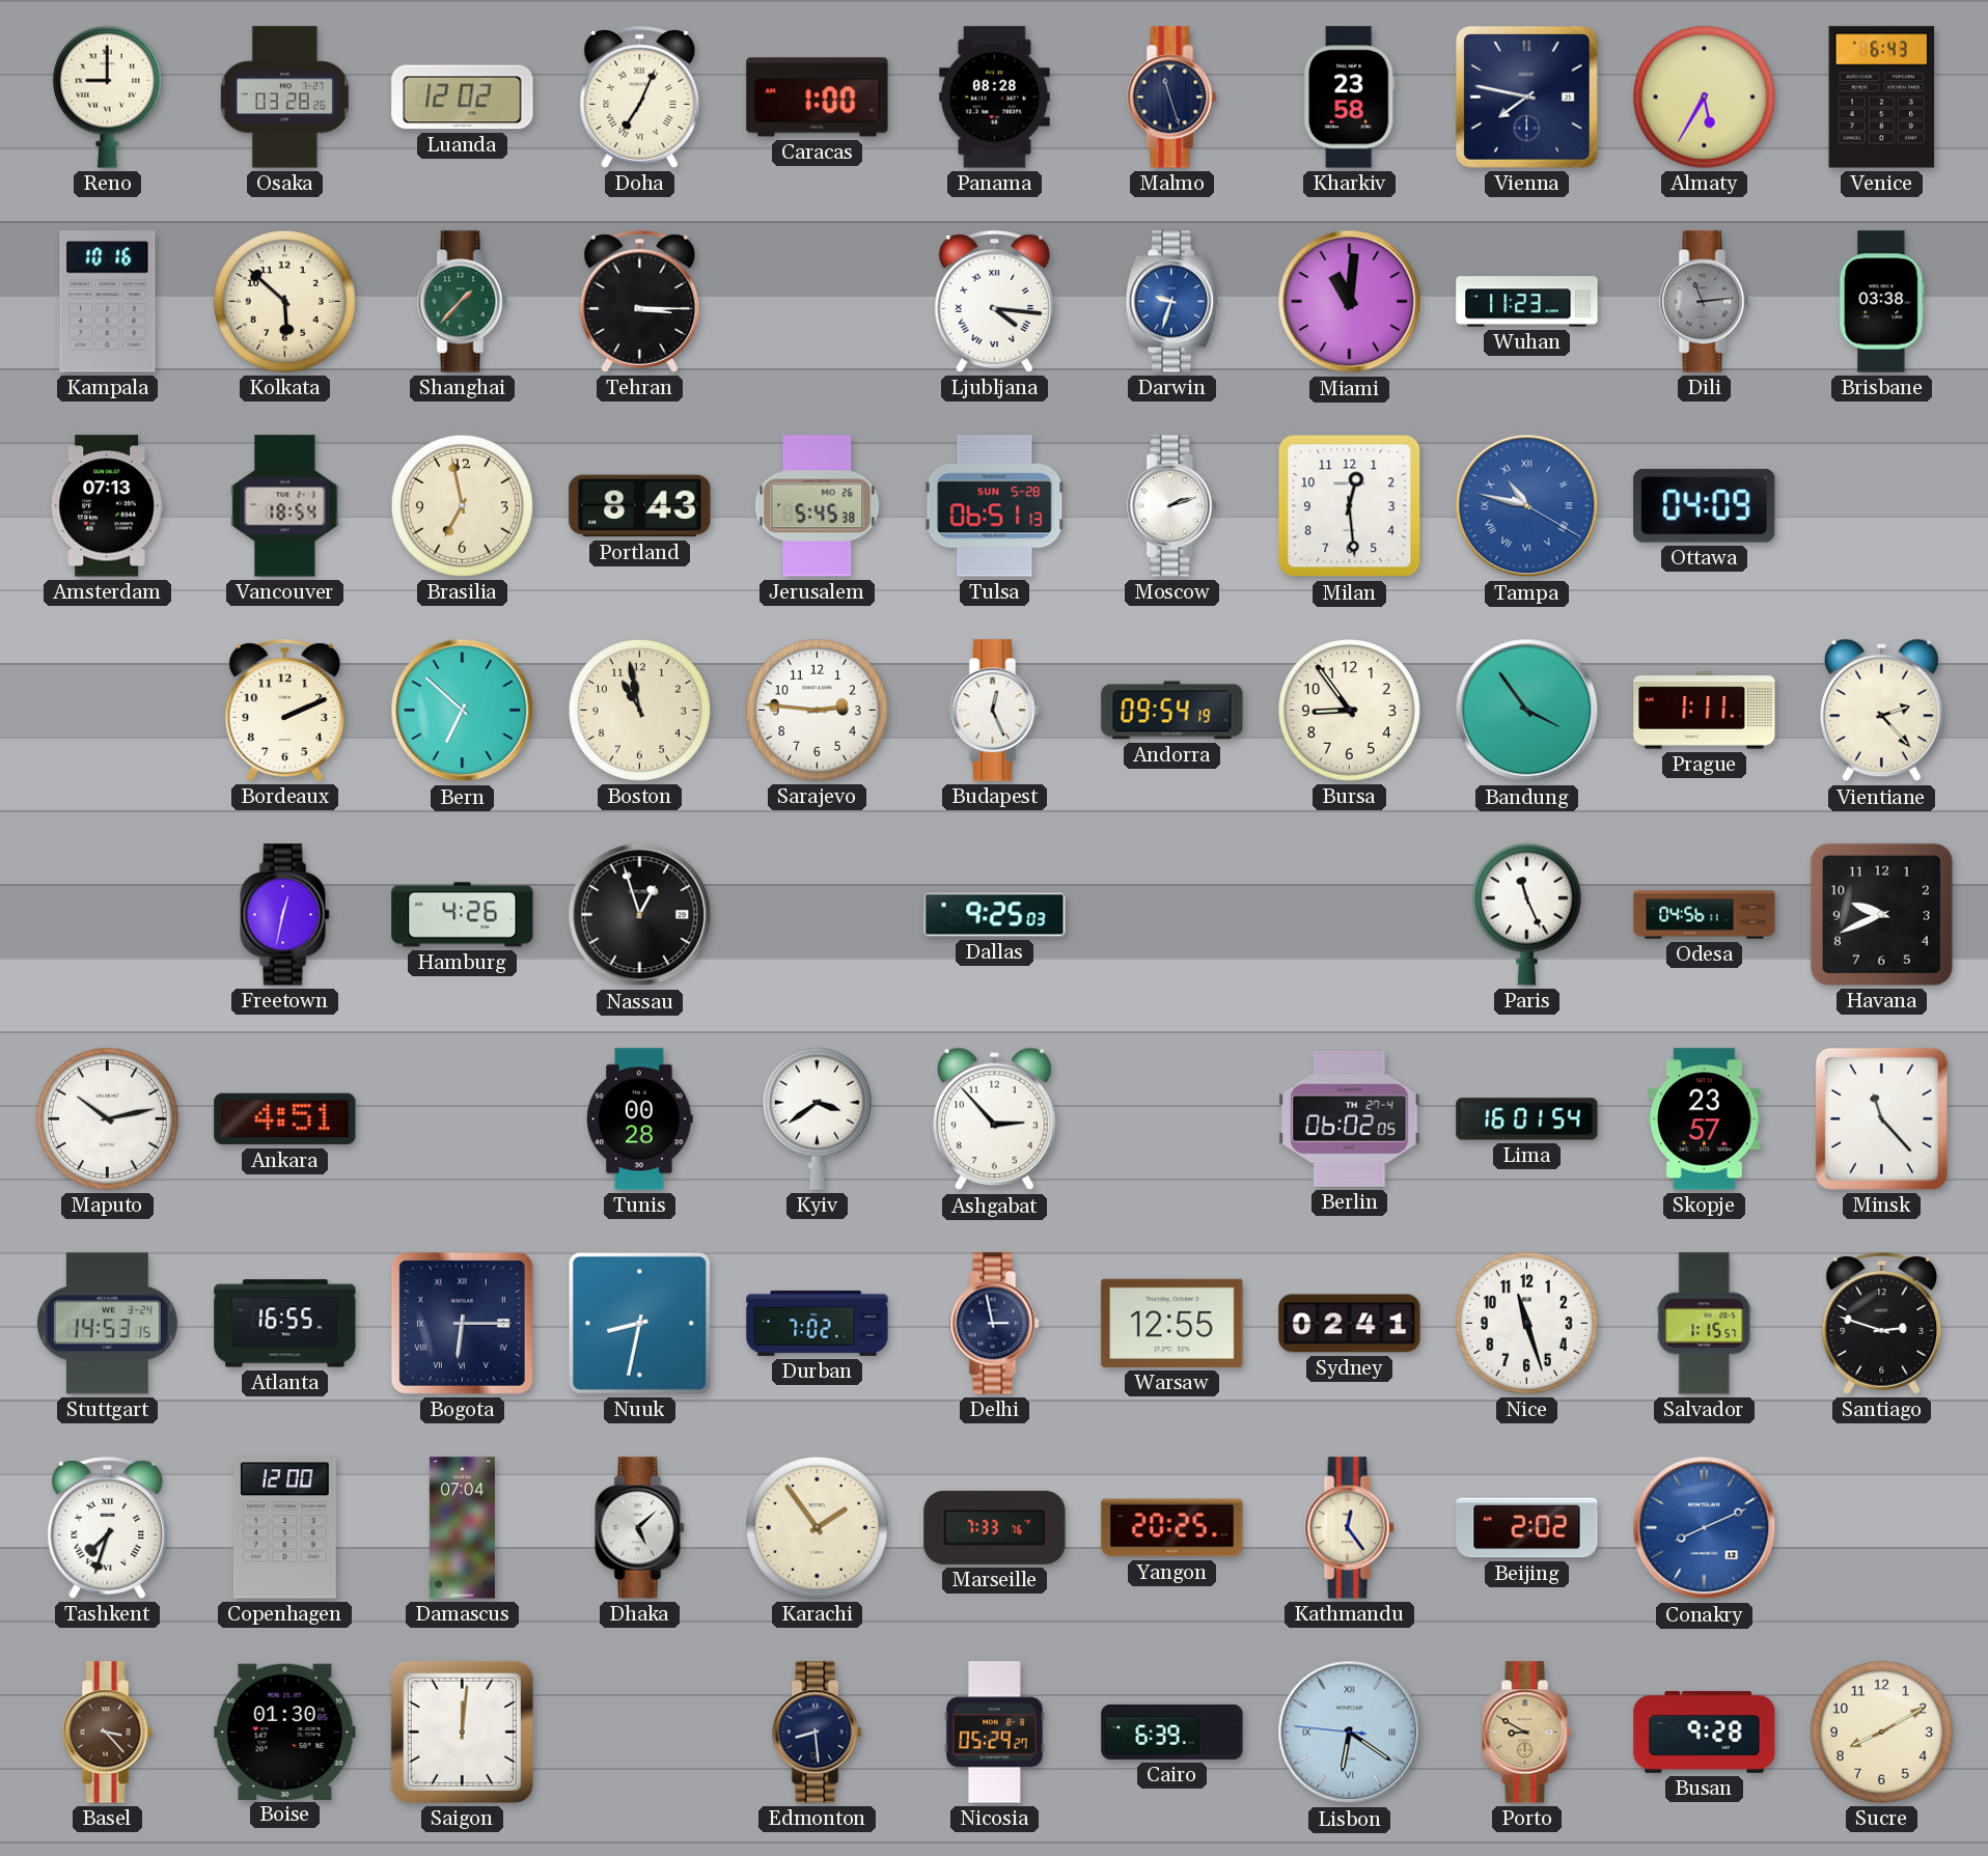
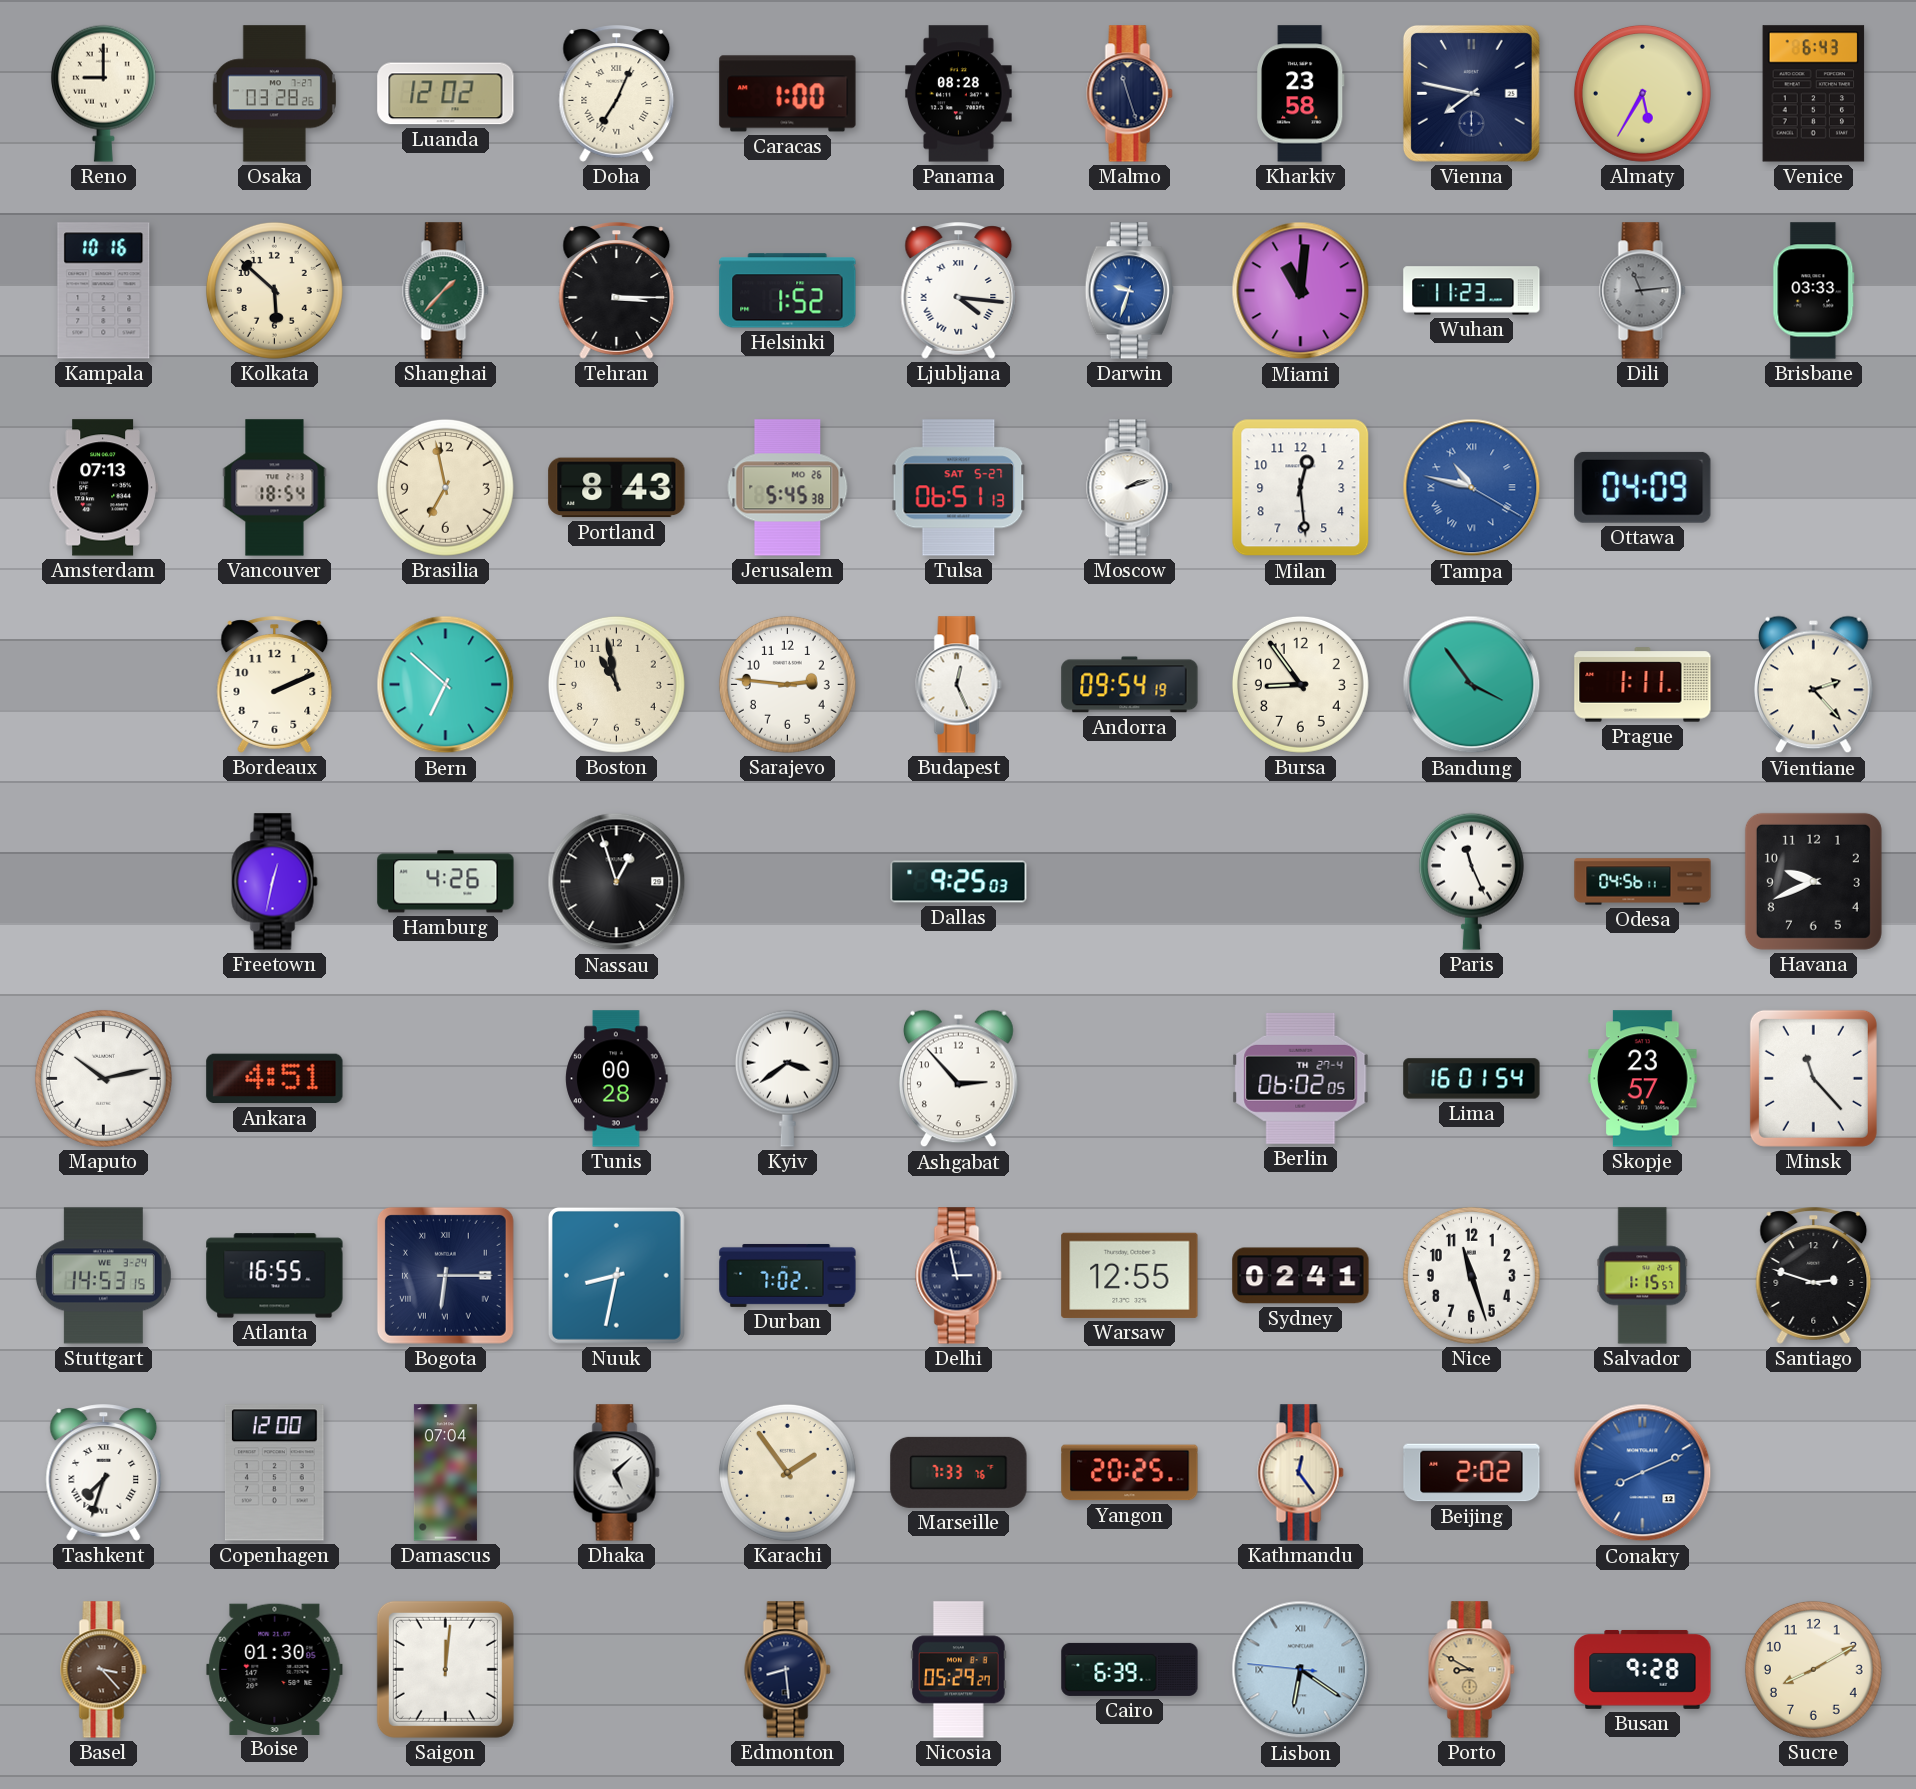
Helsinki: none -> 1:52
Brisbane: 03:38 -> 03:33
Tulsa date: SUN 5-28 -> SAT 5-27
